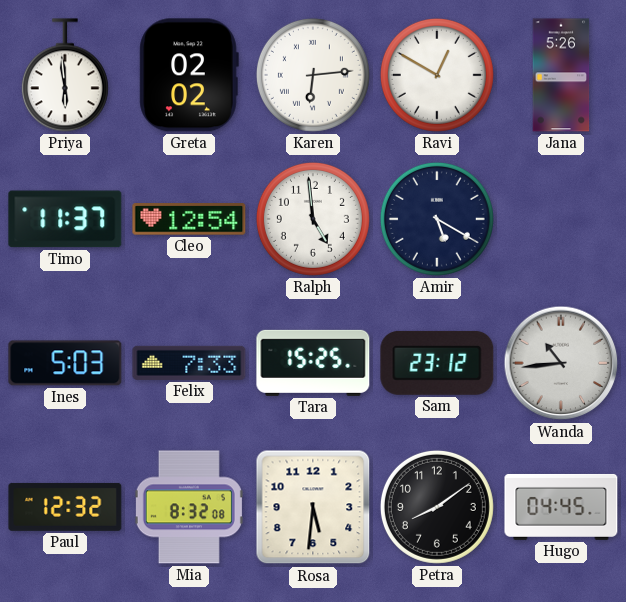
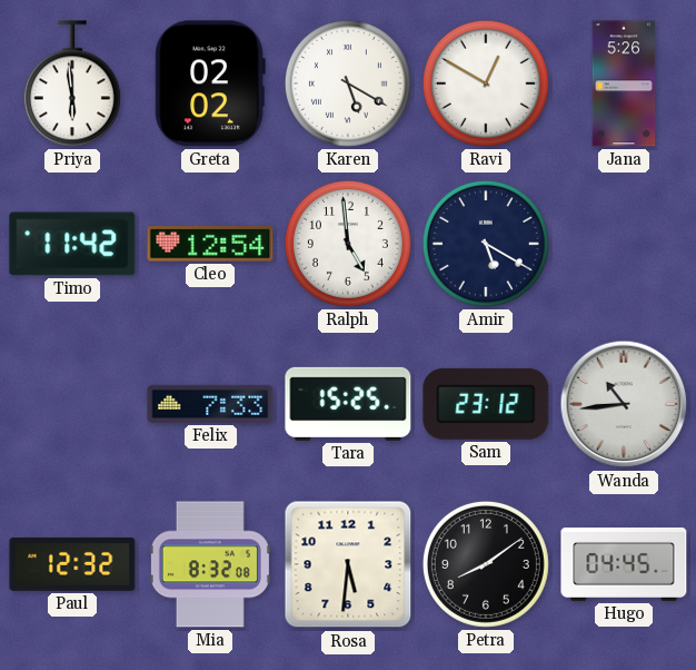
Karen: 6:14 -> 5:20
Timo: 11:37 -> 11:42
Ines: 5:03 -> none
